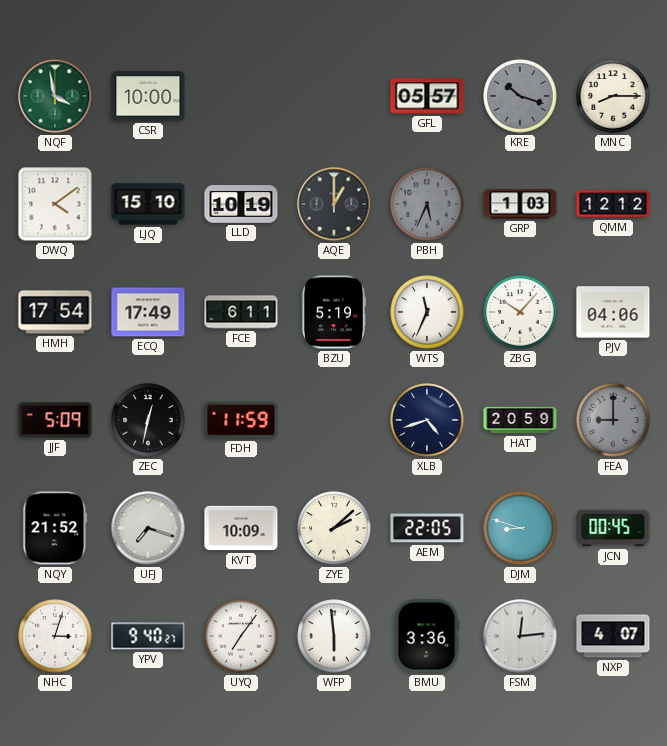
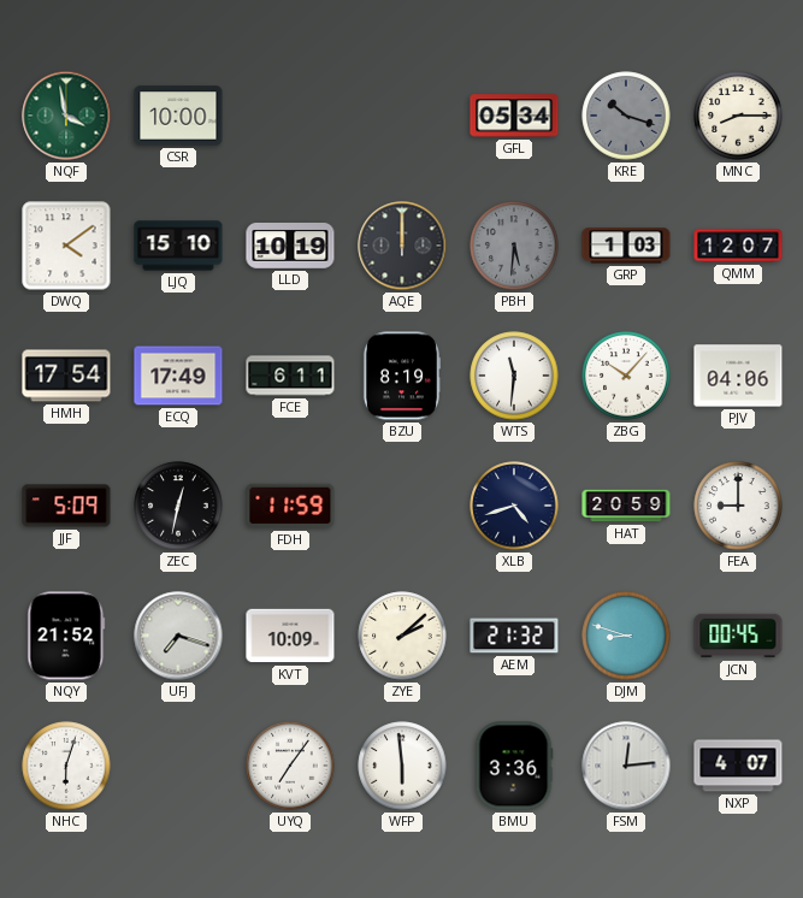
GFL: 05:57 -> 05:34
AQE: 1:00 -> 12:00
PBH: 5:34 -> 5:31
QMM: 12:12 -> 12:07
BZU: 5:19 -> 8:19
WTS: 11:34 -> 11:31
FEA dial: grey -> white
AEM: 22:05 -> 21:32
NHC: 3:03 -> 6:03
YPV: 9:40 -> none
